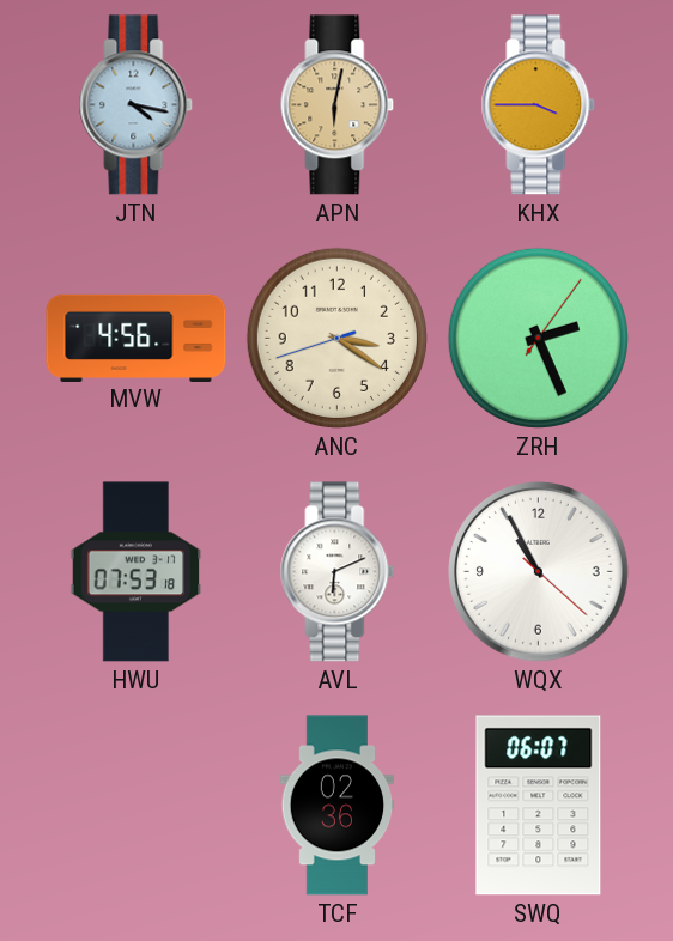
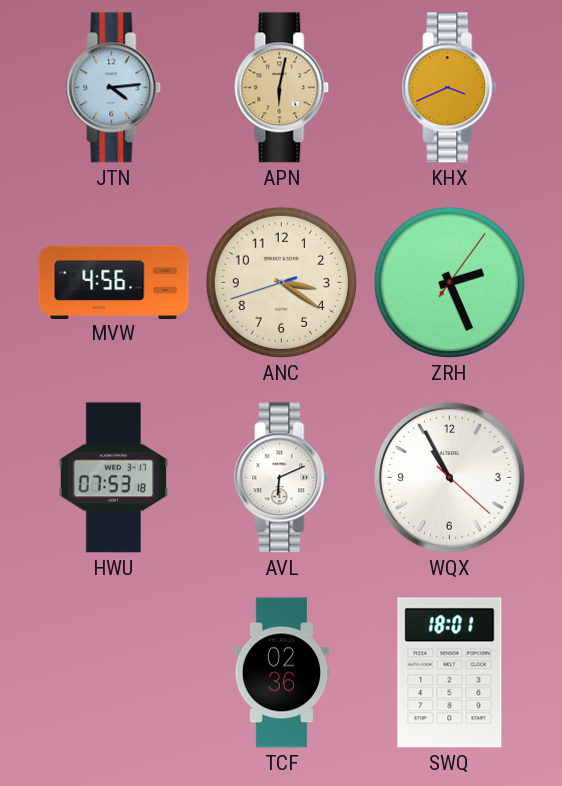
JTN: 4:17 -> 4:14
KHX: 3:45 -> 3:41
SWQ: 06:07 -> 18:01
